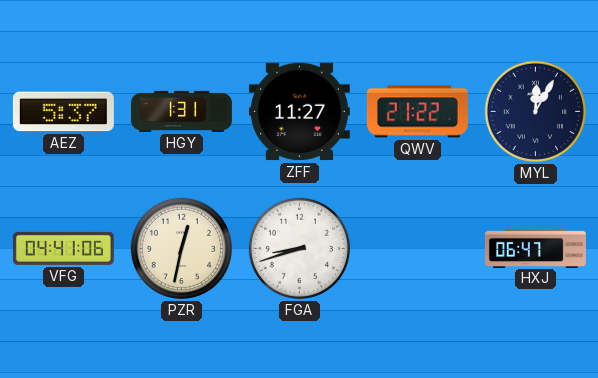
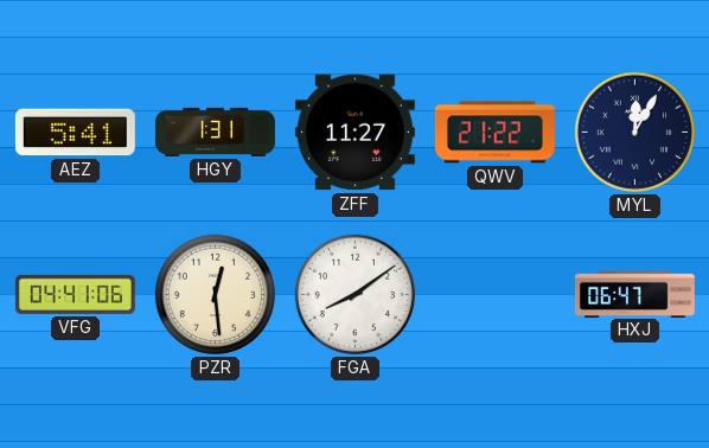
AEZ: 5:37 -> 5:41
PZR: 12:32 -> 12:29
FGA: 8:42 -> 8:09
